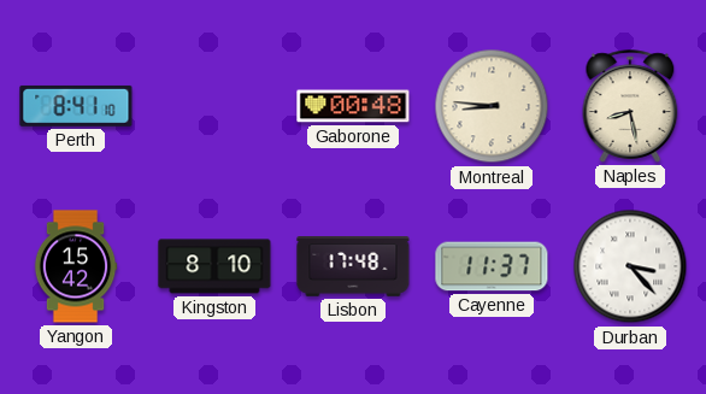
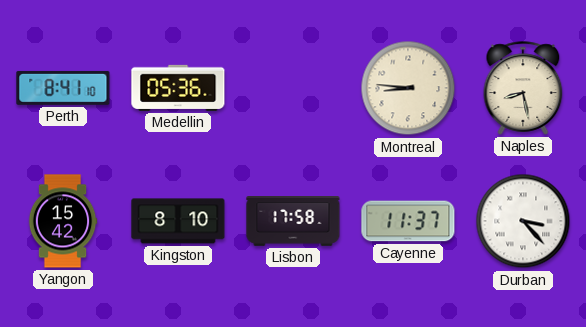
Medellin: none -> 05:36
Gaborone: 00:48 -> none
Lisbon: 17:48 -> 17:58
